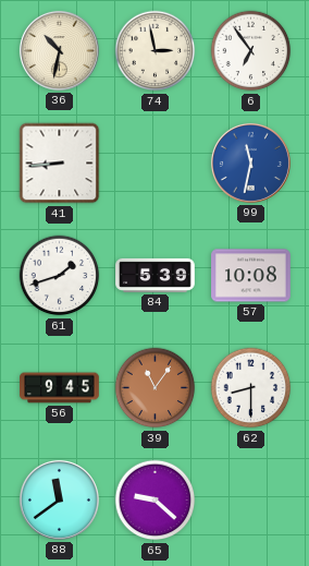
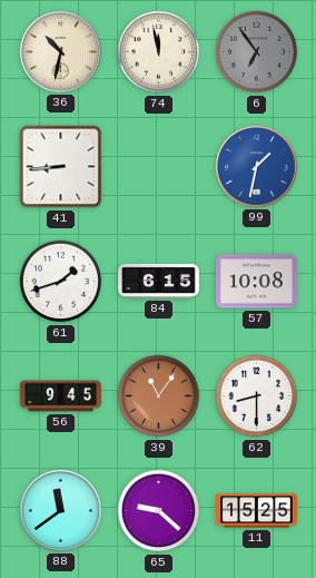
74: 2:58 -> 11:58
6 dial: white -> grey
99: 11:32 -> 1:32
84: 5:39 -> 6:15
11: none -> 15:25
